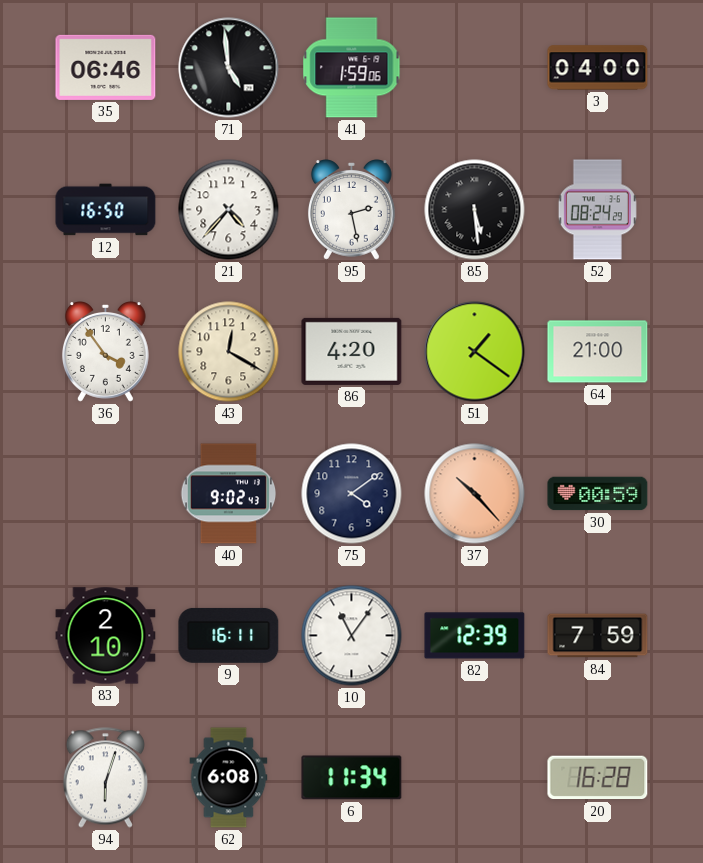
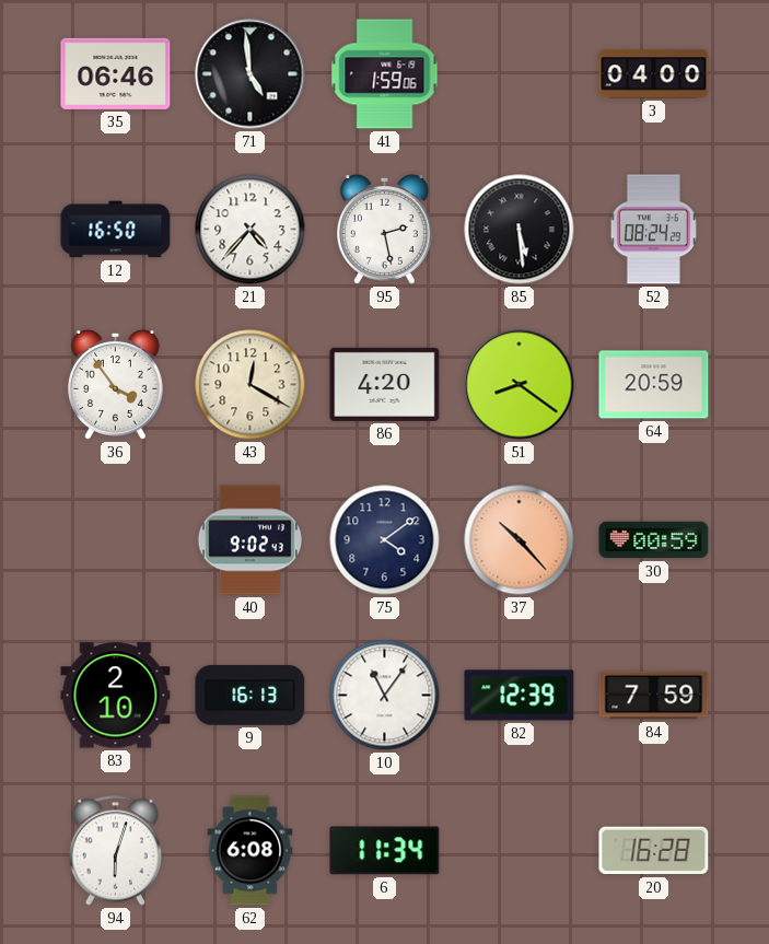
51: 1:21 -> 8:21
64: 21:00 -> 20:59
9: 16:11 -> 16:13
